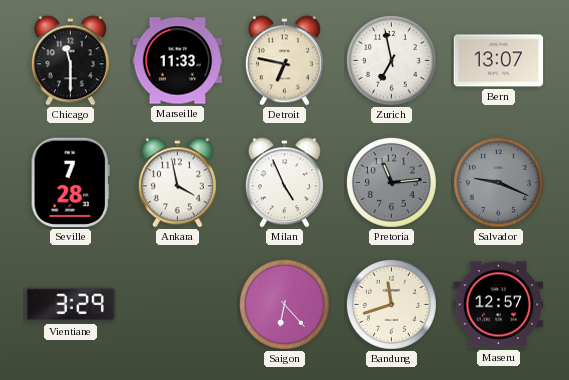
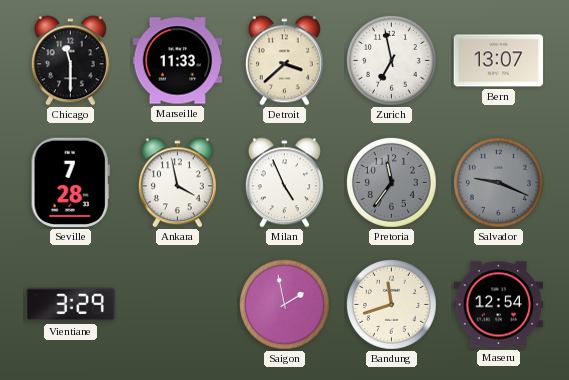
Detroit: 6:47 -> 3:38
Pretoria: 11:14 -> 11:36
Saigon: 6:23 -> 1:58
Maseru: 12:57 -> 12:54
